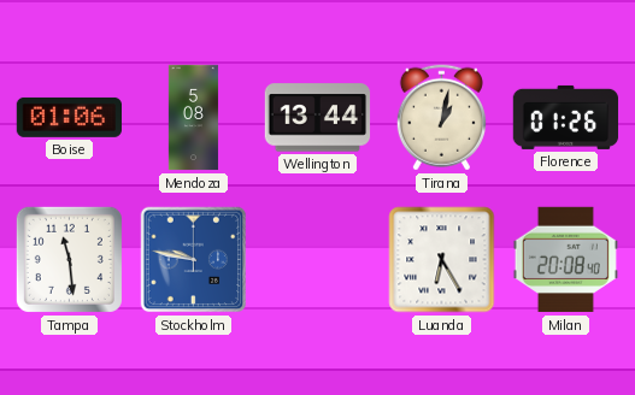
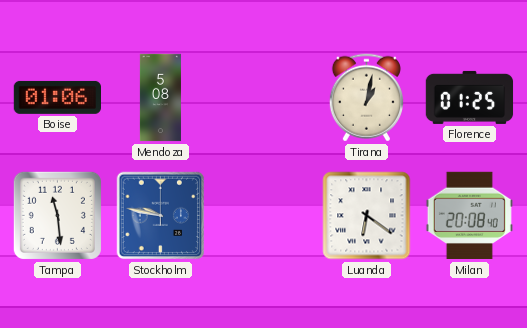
Wellington: 13:44 -> none
Florence: 01:26 -> 01:25
Luanda: 6:25 -> 6:21
